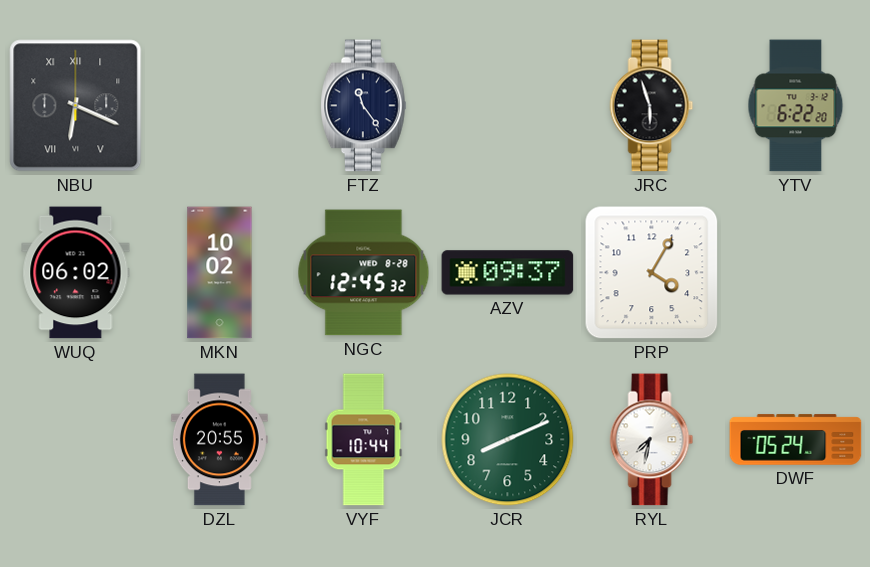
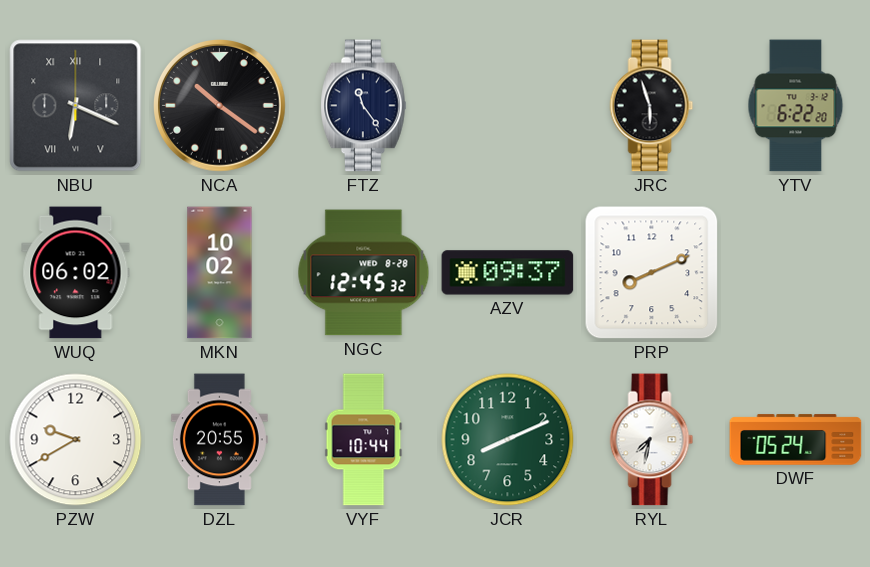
NCA: none -> 10:21
PRP: 4:05 -> 8:11
PZW: none -> 9:40
